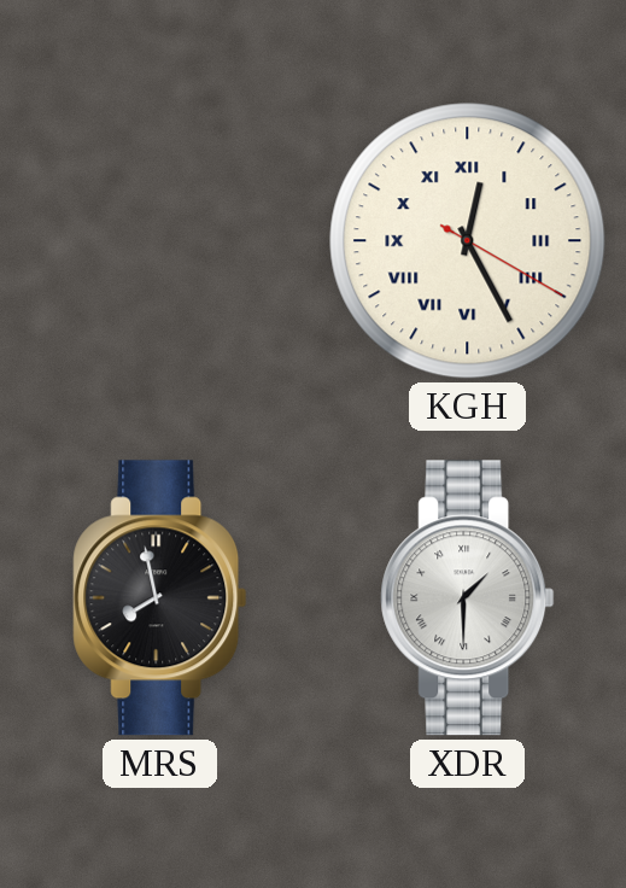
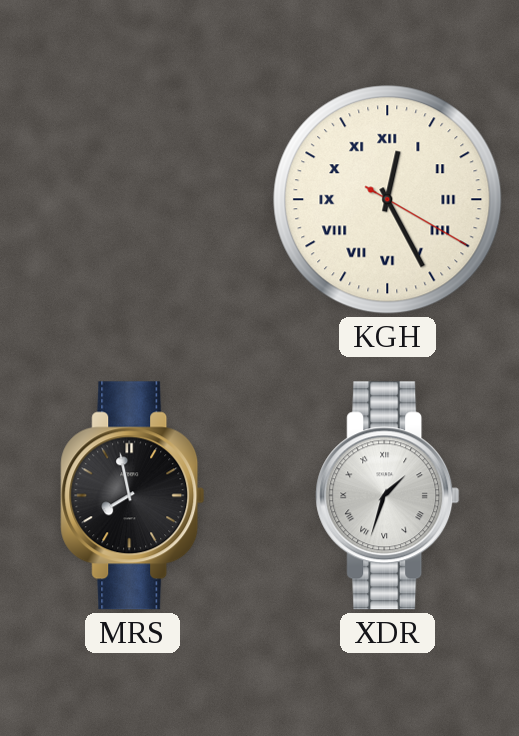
XDR: 1:30 -> 1:33
